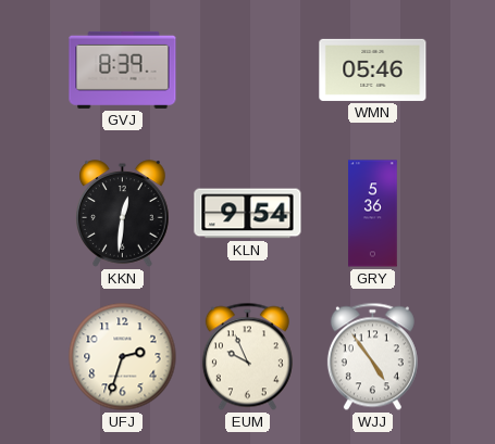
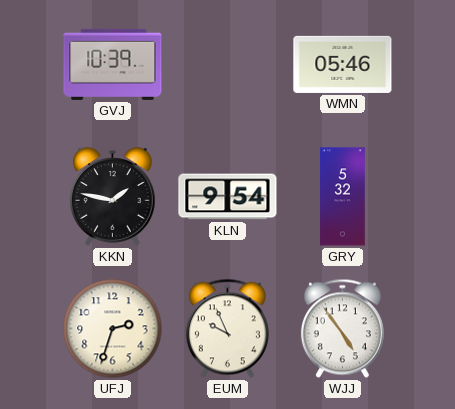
GVJ: 8:39 -> 10:39
KKN: 12:31 -> 1:47
GRY: 5:36 -> 5:32
